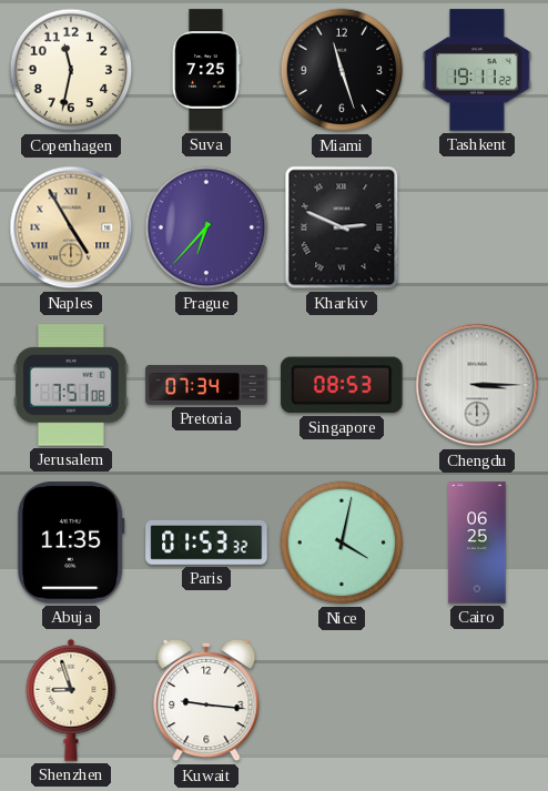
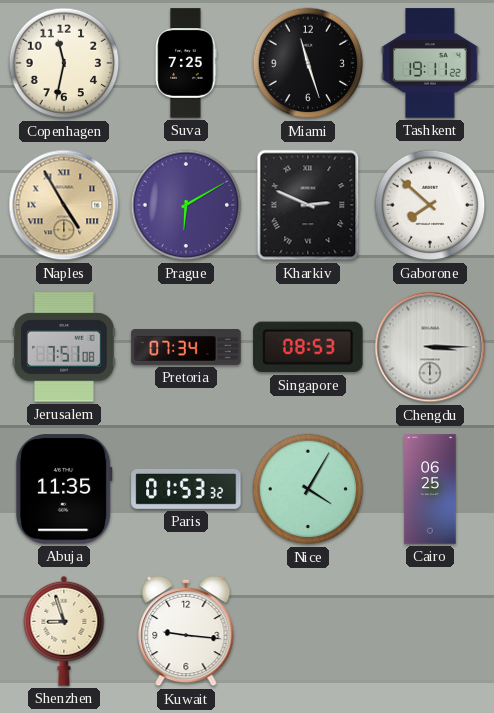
Prague: 6:37 -> 6:10
Gaborone: none -> 7:52
Nice: 4:02 -> 4:05
